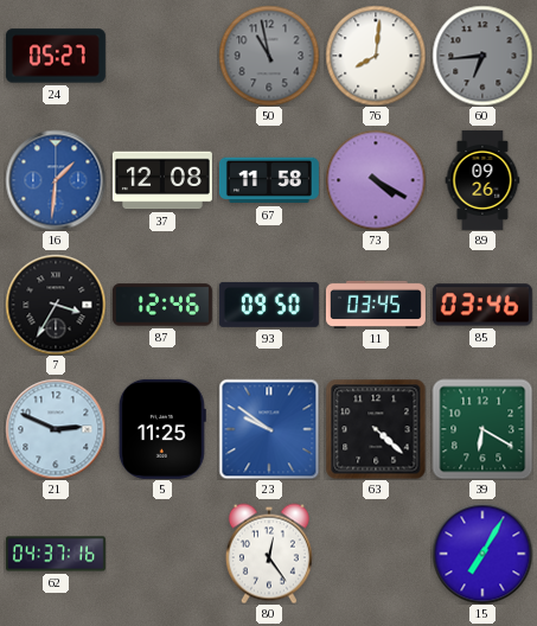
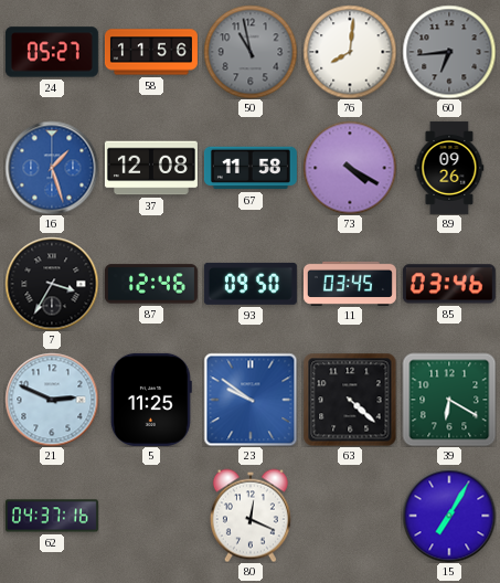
58: none -> 11:56
16: 1:31 -> 1:27
80: 12:24 -> 12:19
